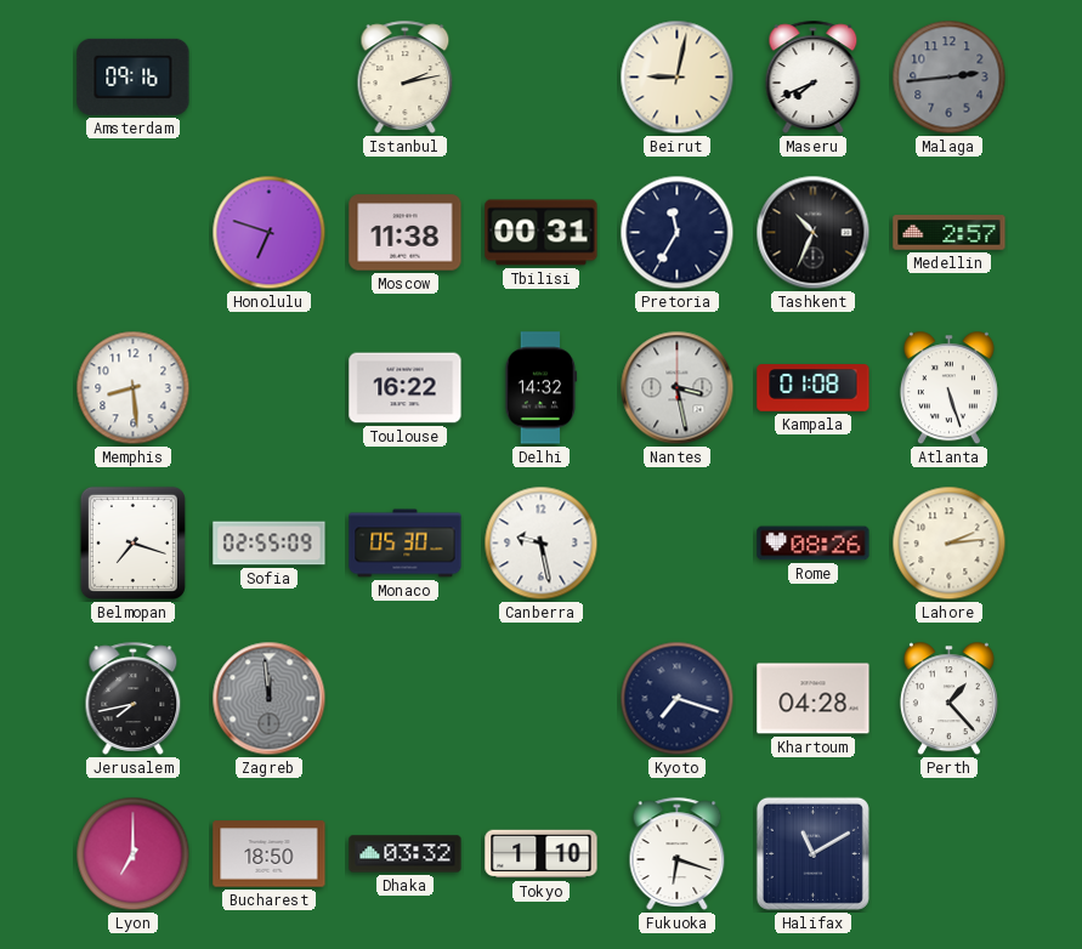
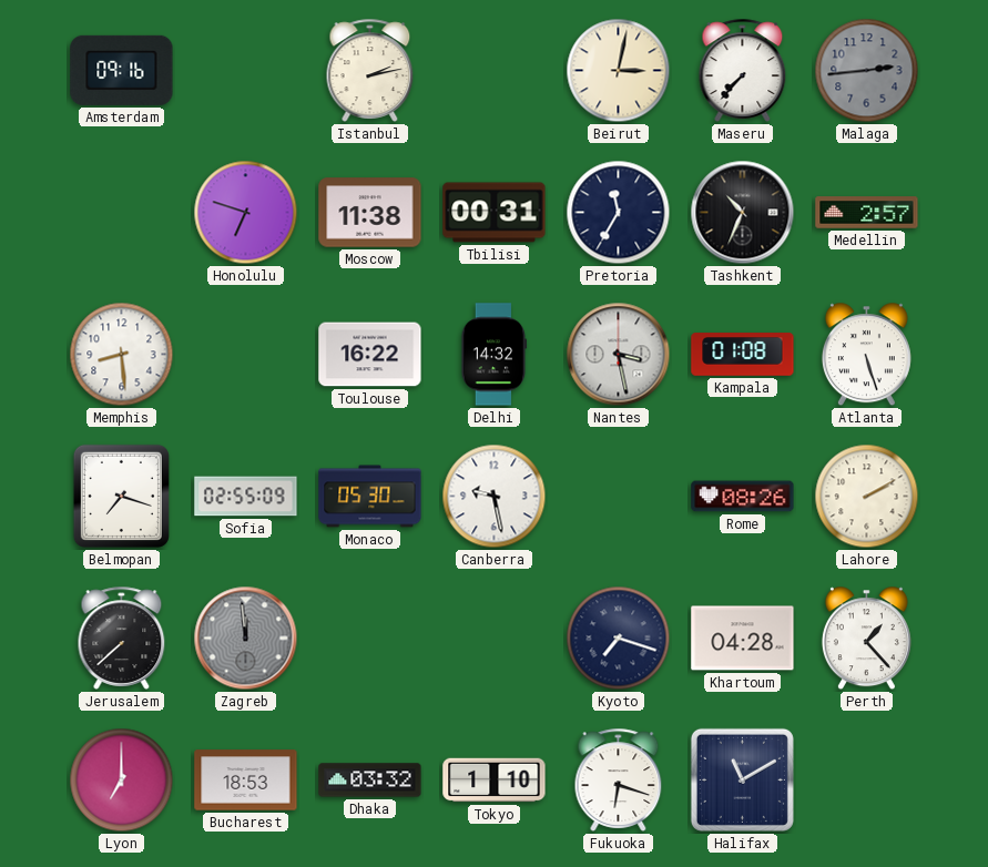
Beirut: 9:02 -> 3:02
Maseru: 7:41 -> 7:37
Lahore: 2:14 -> 2:10
Jerusalem: 7:43 -> 7:38
Bucharest: 18:50 -> 18:53
